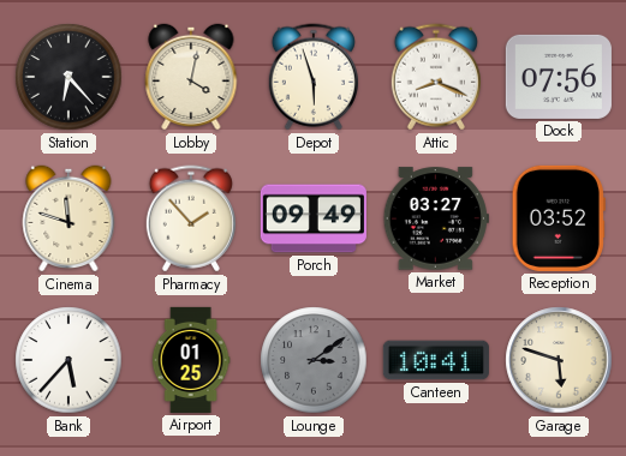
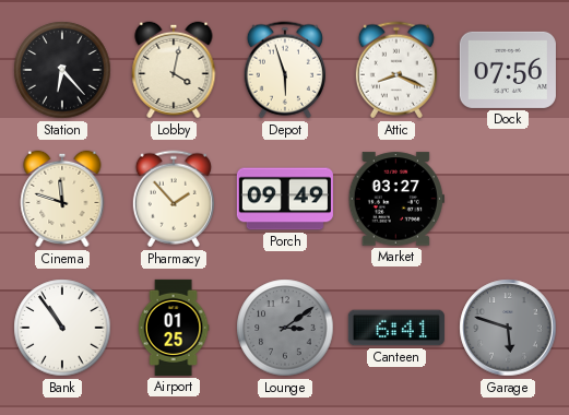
Reception: 03:52 -> none
Bank: 5:37 -> 10:54
Canteen: 10:41 -> 6:41
Garage dial: cream -> grey
